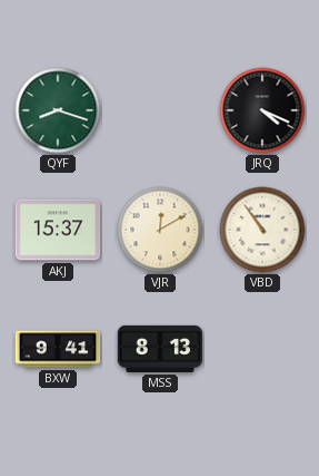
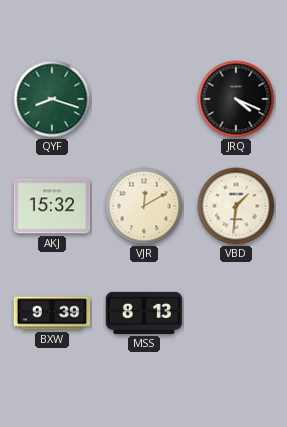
AKJ: 15:37 -> 15:32
VBD: 10:54 -> 1:31
BXW: 9:41 -> 9:39
